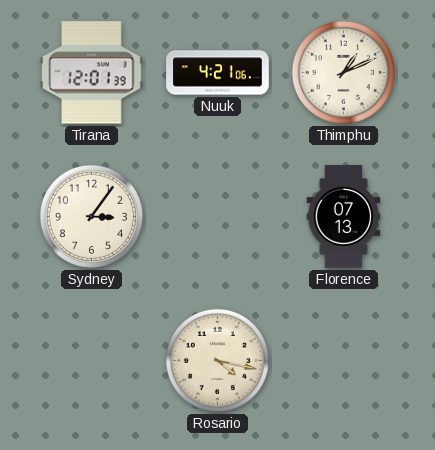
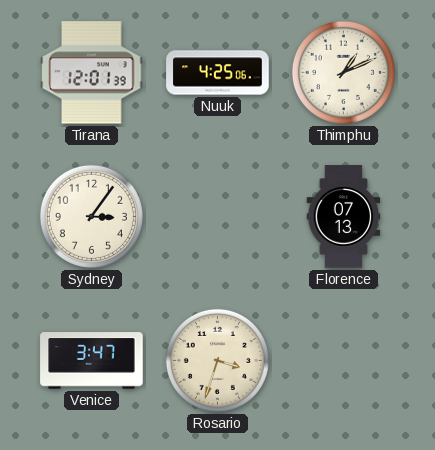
Nuuk: 4:21 -> 4:25
Venice: none -> 3:47
Rosario: 4:17 -> 3:33
